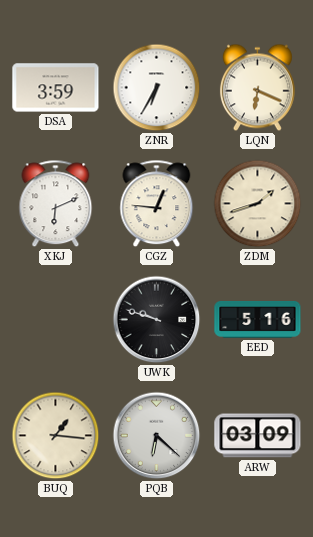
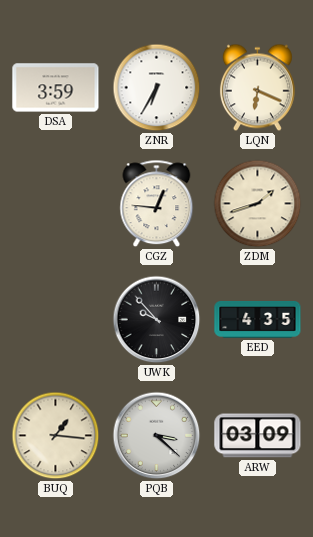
XKJ: 6:11 -> none
UWK: 9:48 -> 9:53
EED: 5:16 -> 4:35
PQB: 6:22 -> 3:22
